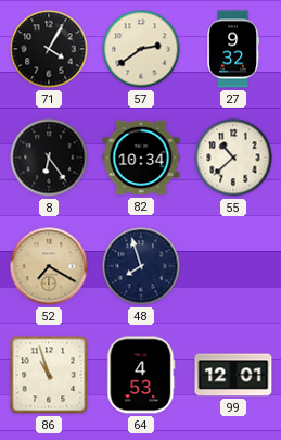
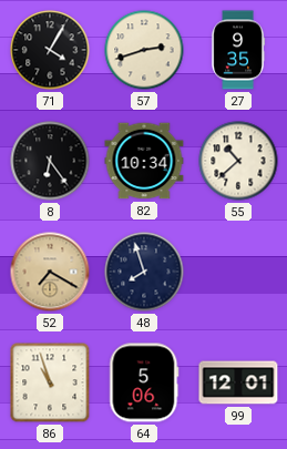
57: 2:39 -> 2:42
27: 9:32 -> 9:35
64: 4:53 -> 5:06
